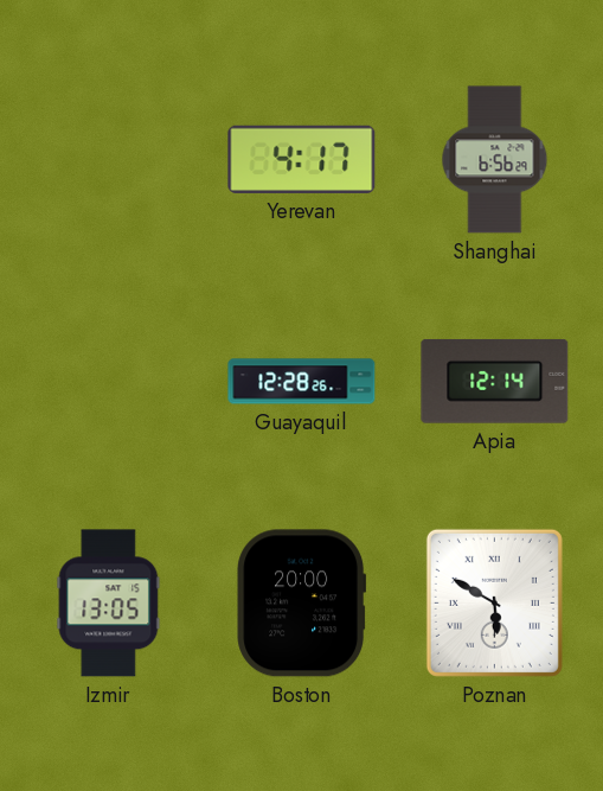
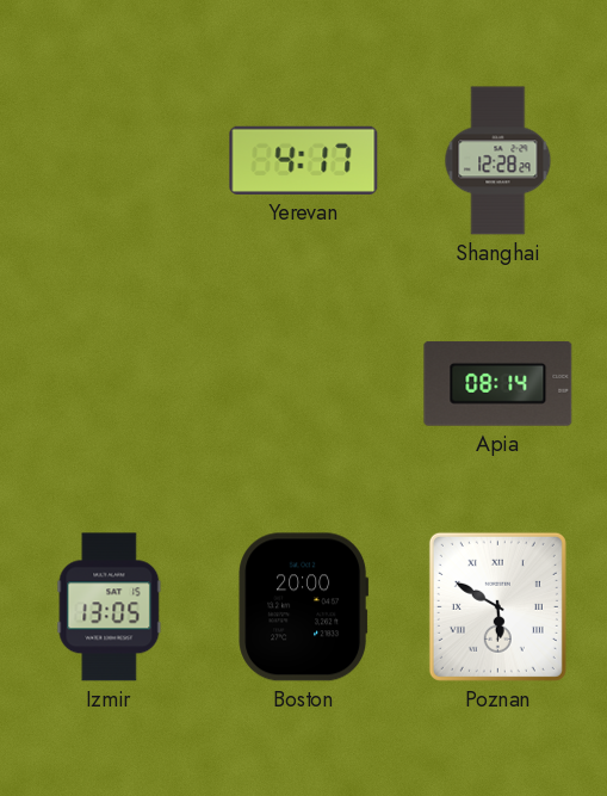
Shanghai: 6:56 -> 12:28
Guayaquil: 12:28 -> none
Apia: 12:14 -> 08:14
